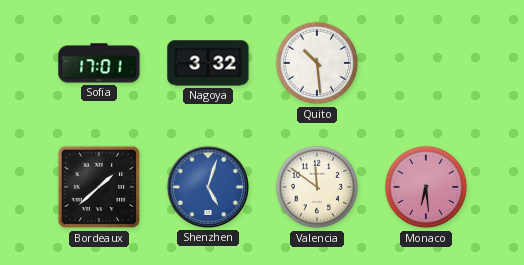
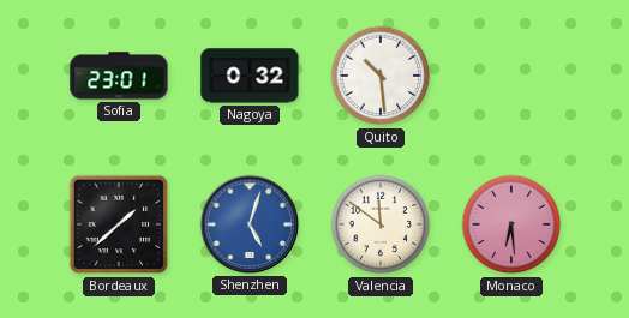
Sofia: 17:01 -> 23:01
Nagoya: 3:32 -> 0:32
